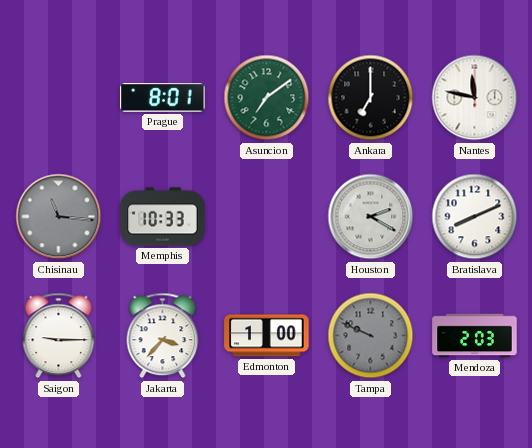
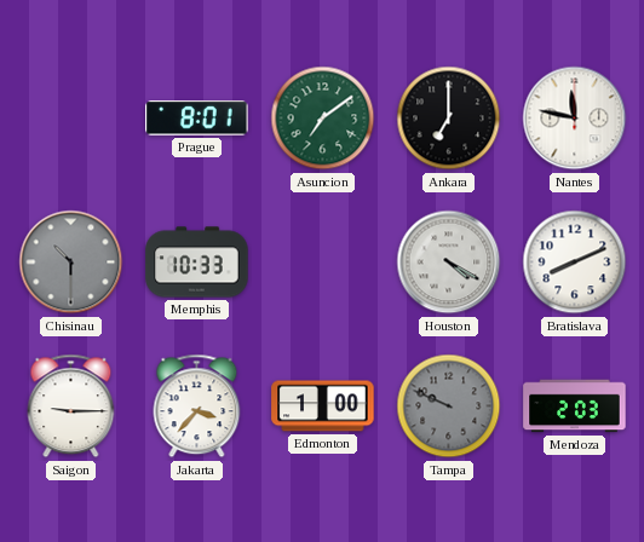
Chisinau: 11:16 -> 10:30
Houston: 2:20 -> 4:20
